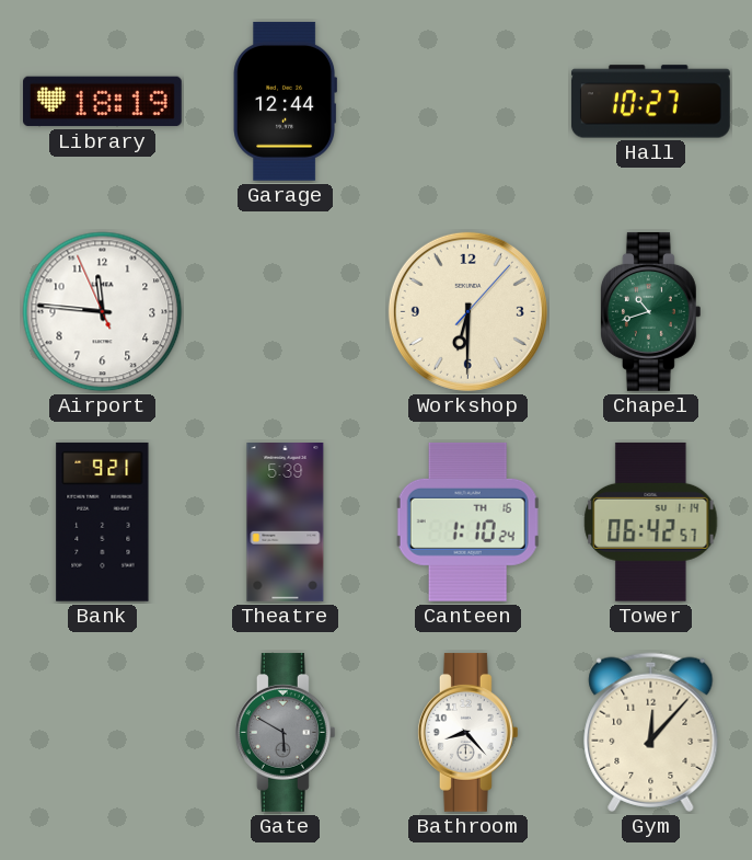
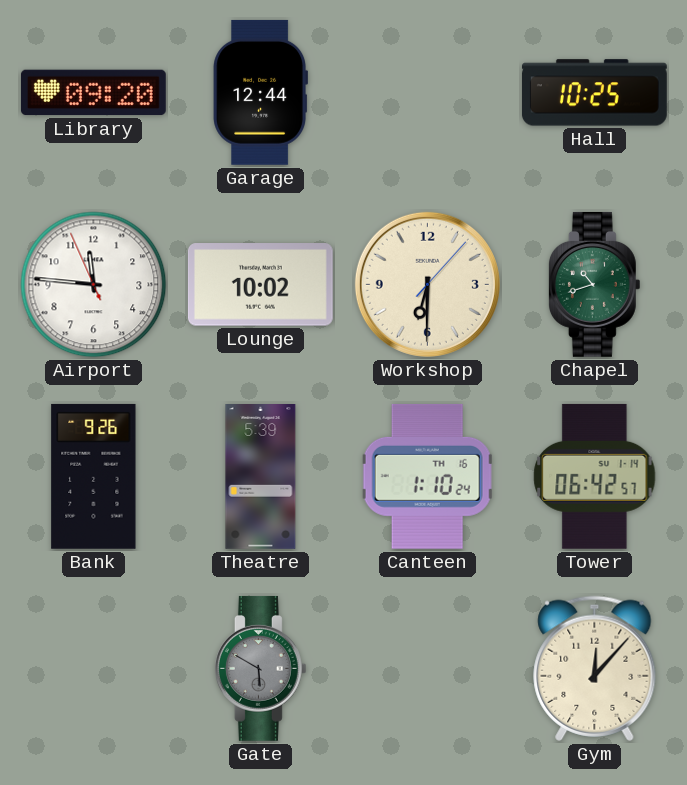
Library: 18:19 -> 09:20
Hall: 10:27 -> 10:25
Lounge: none -> 10:02
Bank: 9:21 -> 9:26
Bathroom: 8:23 -> none
